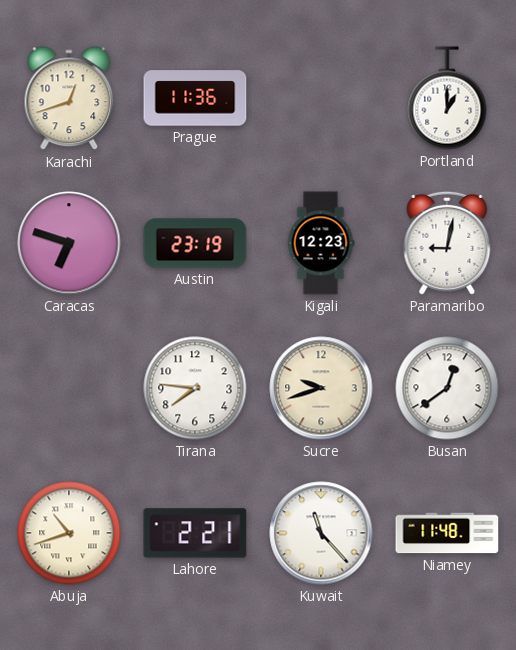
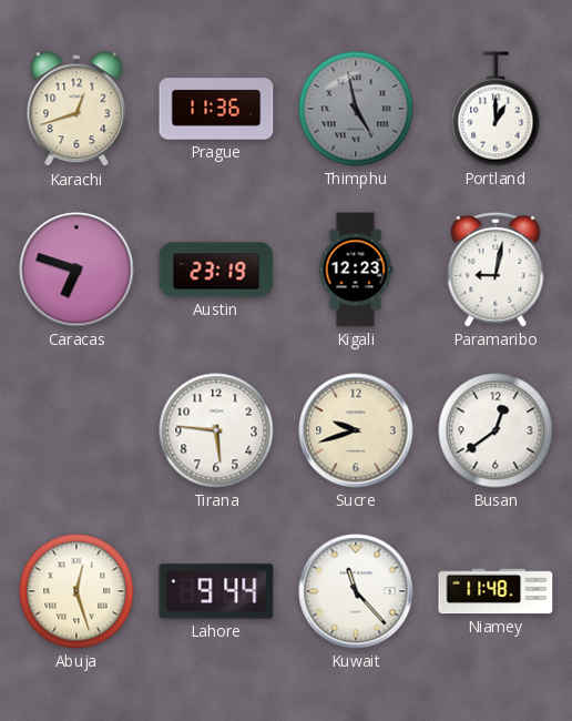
Thimphu: none -> 4:58
Tirana: 7:46 -> 5:46
Abuja: 10:42 -> 12:27
Lahore: 2:21 -> 9:44
